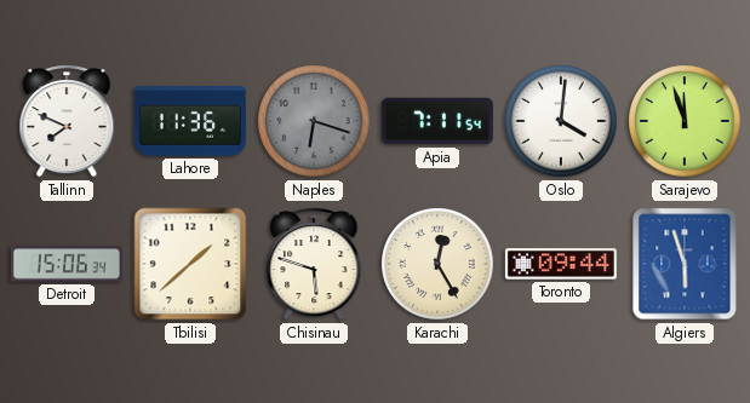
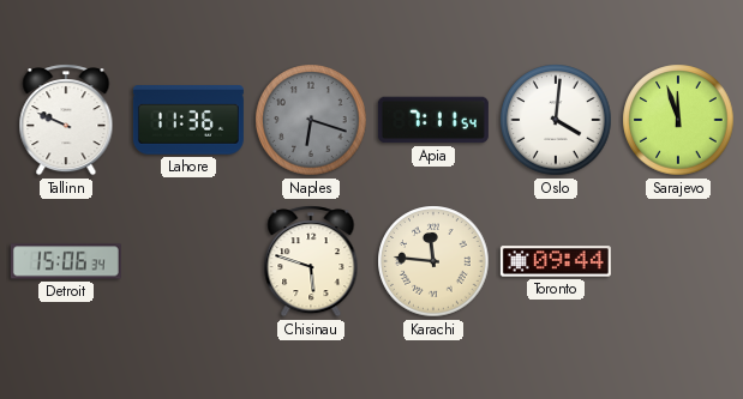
Tallinn: 7:49 -> 9:49
Tbilisi: 1:38 -> none
Karachi: 12:25 -> 11:46
Algiers: 5:57 -> none
